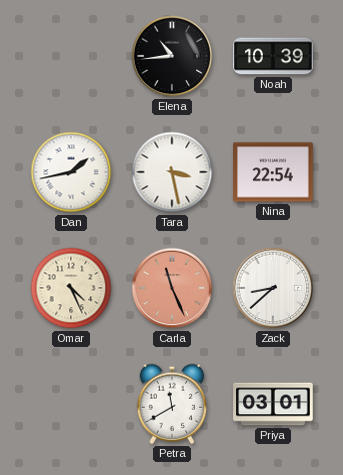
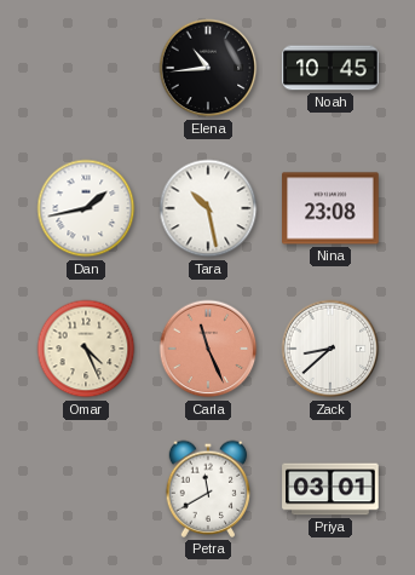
Noah: 10:39 -> 10:45
Tara: 3:28 -> 10:28
Nina: 22:54 -> 23:08
